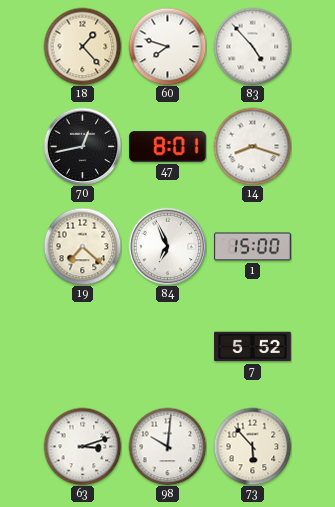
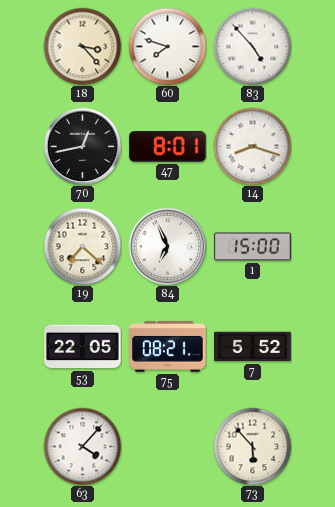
18: 1:23 -> 3:23
53: none -> 22:05
75: none -> 08:21
63: 3:12 -> 4:07
98: 10:01 -> none
